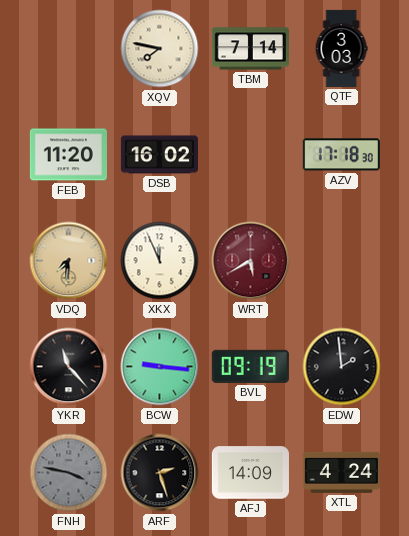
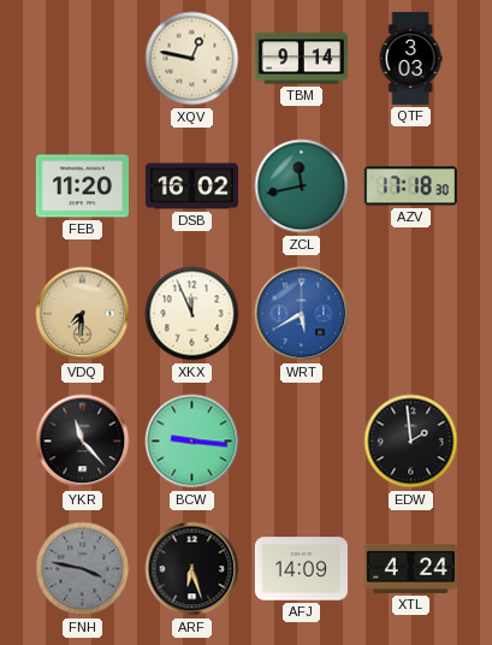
XQV: 7:47 -> 12:47
TBM: 7:14 -> 9:14
ZCL: none -> 11:43
WRT dial: burgundy -> blue
BVL: 09:19 -> none
ARF: 2:27 -> 6:27
